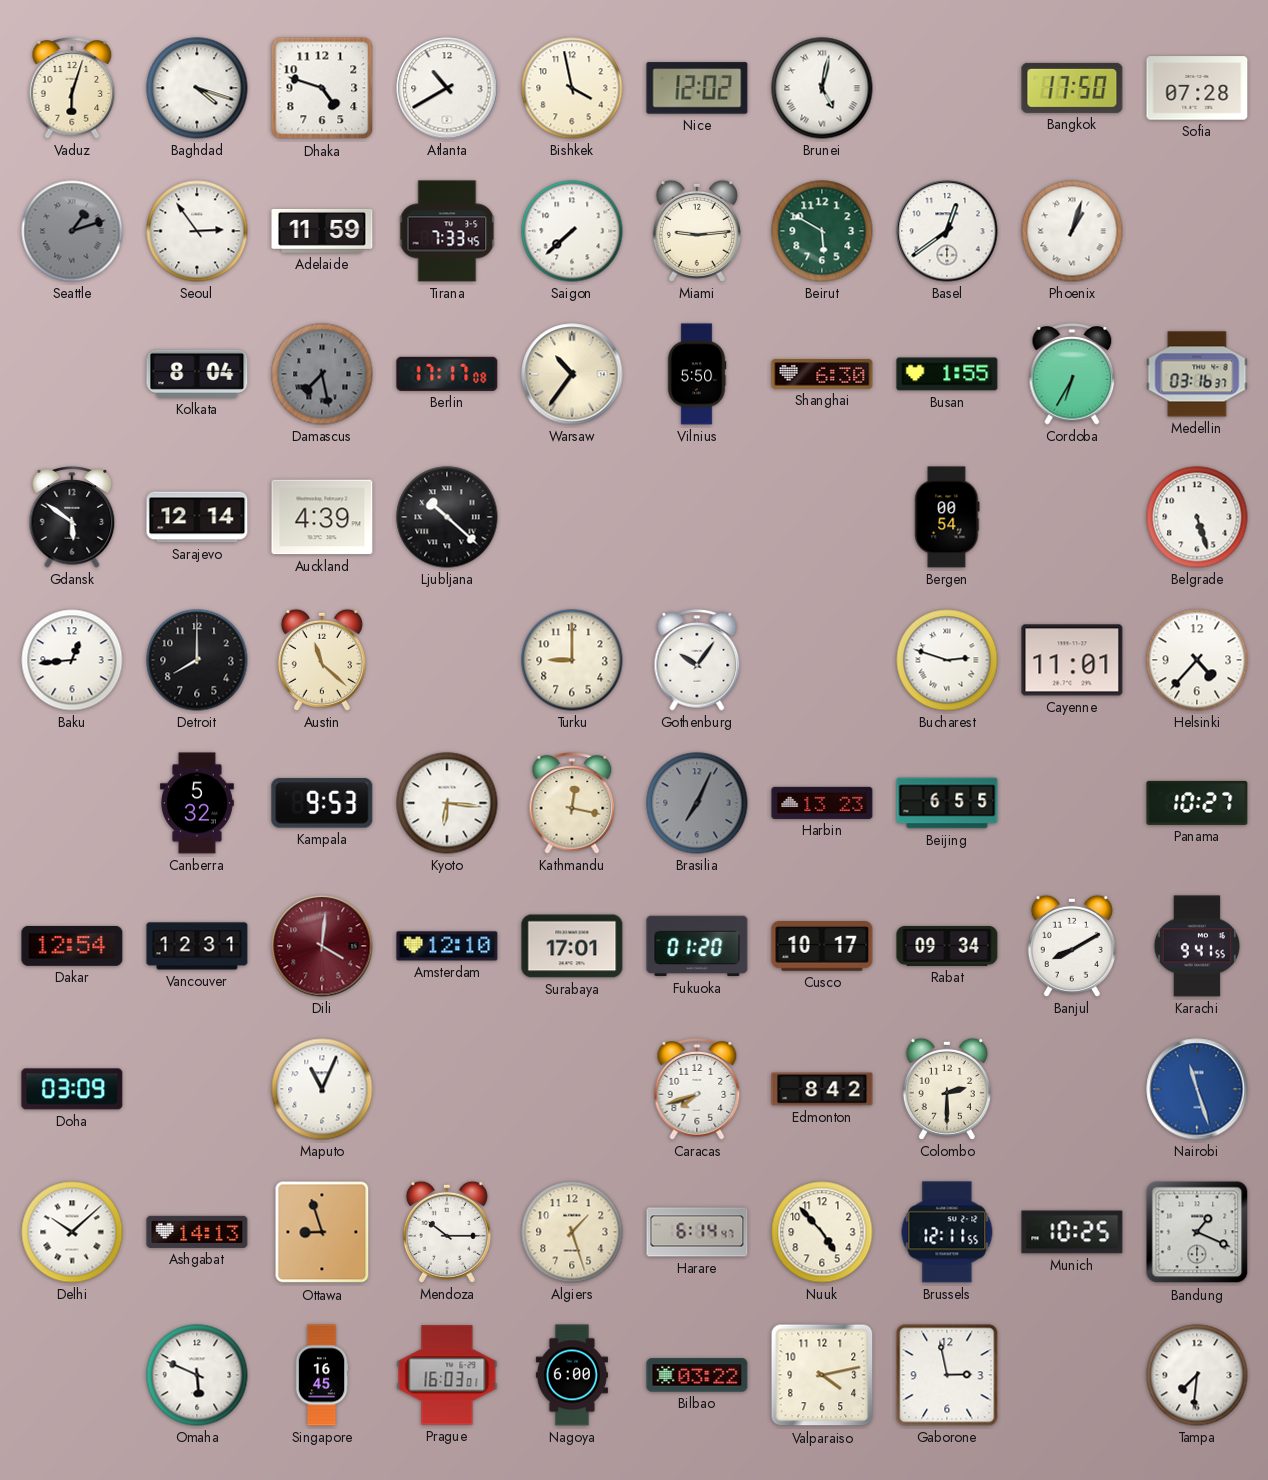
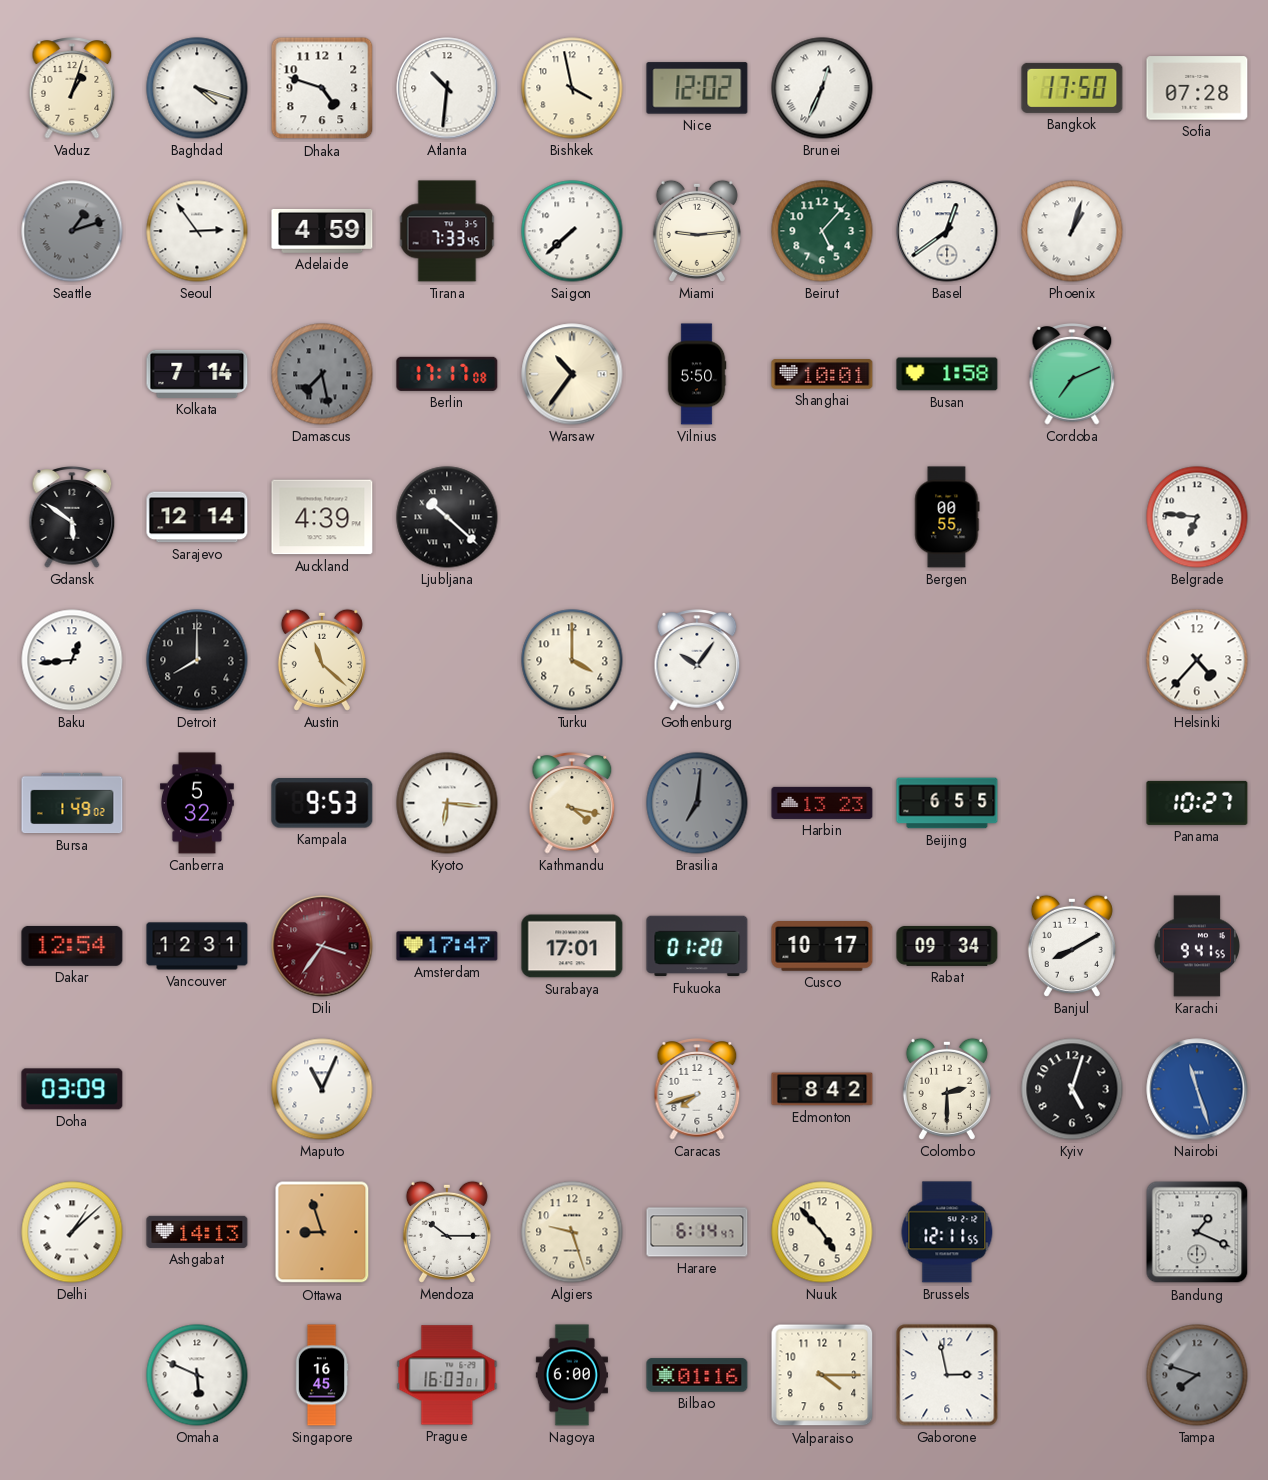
Vaduz: 6:03 -> 1:03
Atlanta: 10:40 -> 10:31
Brunei: 5:02 -> 12:34
Adelaide: 11:59 -> 4:59
Beirut: 5:50 -> 5:07
Kolkata: 8:04 -> 7:14
Shanghai: 6:30 -> 10:01
Busan: 1:55 -> 1:58
Cordoba: 6:35 -> 7:11
Medellin: 03:16 -> none
Bergen: 00:54 -> 00:55
Belgrade: 5:27 -> 6:46
Turku: 9:00 -> 4:00
Bucharest: 2:48 -> none
Cayenne: 11:01 -> none
Bursa: none -> 1:49
Kathmandu: 12:17 -> 4:17
Brasilia: 7:04 -> 7:01
Dili: 4:01 -> 3:36
Amsterdam: 12:10 -> 17:47
Kyiv: none -> 5:03
Delhi: 10:08 -> 1:08
Algiers: 1:27 -> 9:27
Munich: 10:25 -> none
Bilbao: 03:22 -> 01:16
Valparaiso: 4:13 -> 4:15
Tampa: 7:31 -> 7:48
Tampa dial: white -> grey
